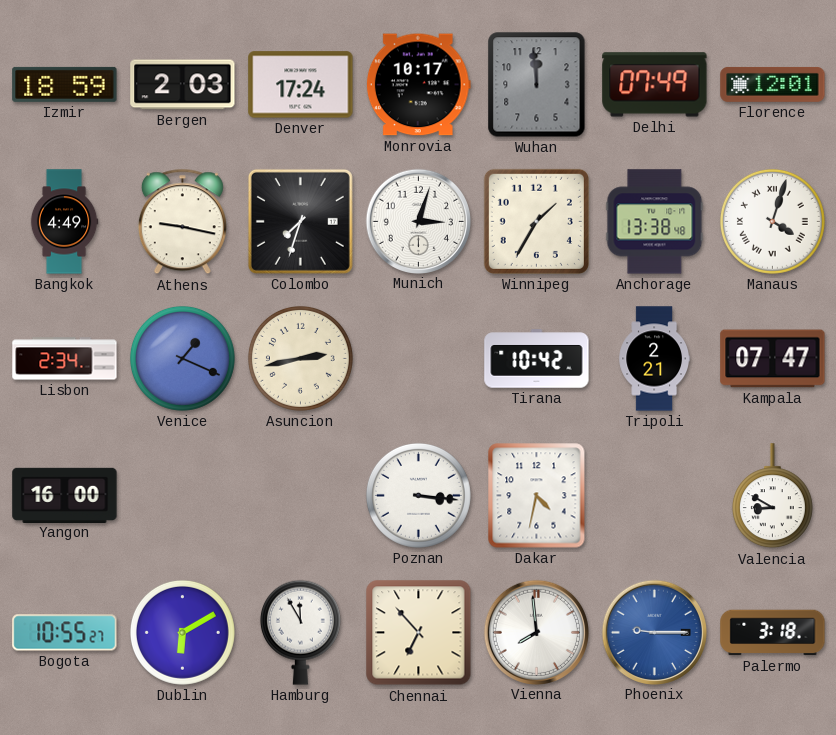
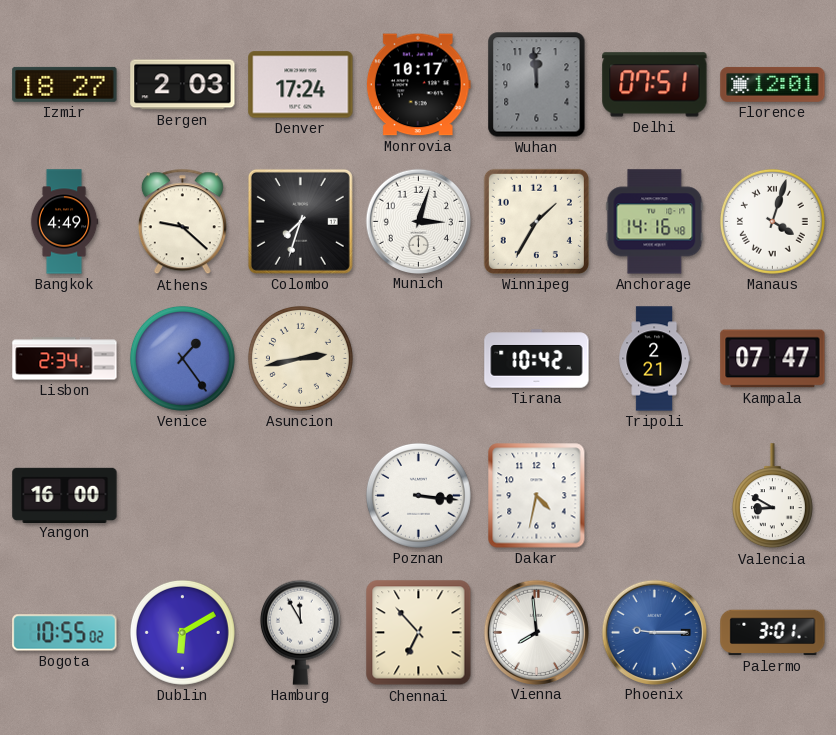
Izmir: 18:59 -> 18:27
Delhi: 07:49 -> 07:51
Athens: 9:17 -> 9:22
Anchorage: 13:38 -> 14:16
Venice: 1:19 -> 1:24
Bogota: 10:55:27 -> 10:55:02
Palermo: 3:18 -> 3:01
